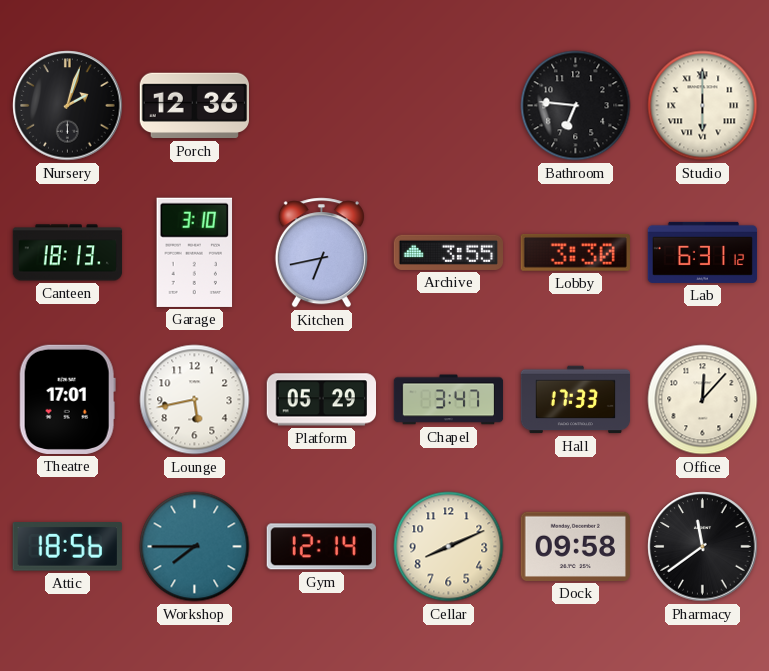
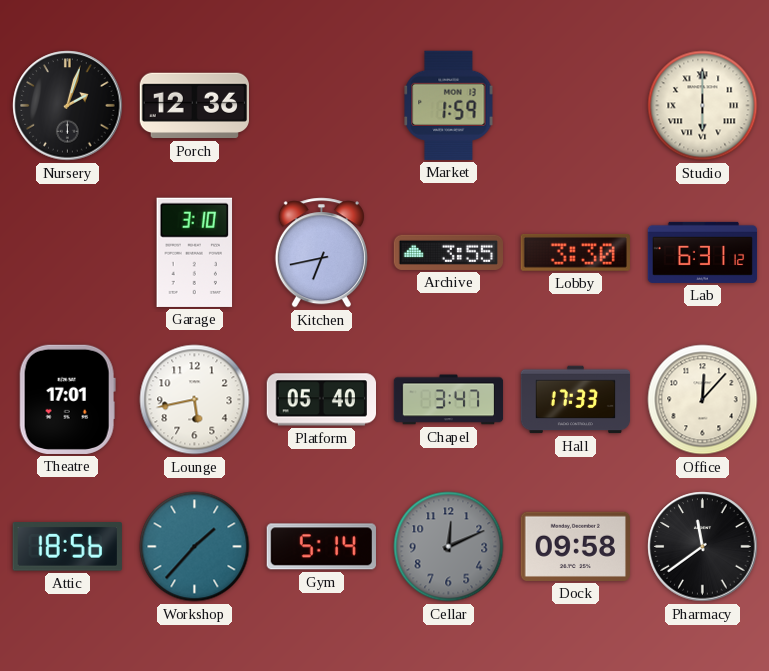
Market: none -> 1:59
Bathroom: 6:46 -> none
Canteen: 18:13 -> none
Platform: 05:29 -> 05:40
Workshop: 7:45 -> 1:37
Gym: 12:14 -> 5:14
Cellar: 8:11 -> 12:11
Cellar dial: cream -> grey
